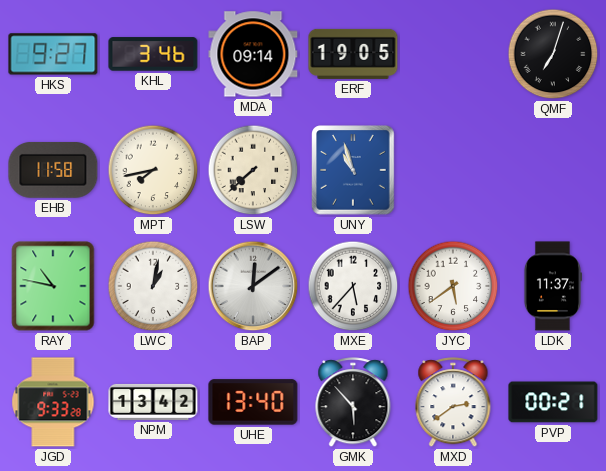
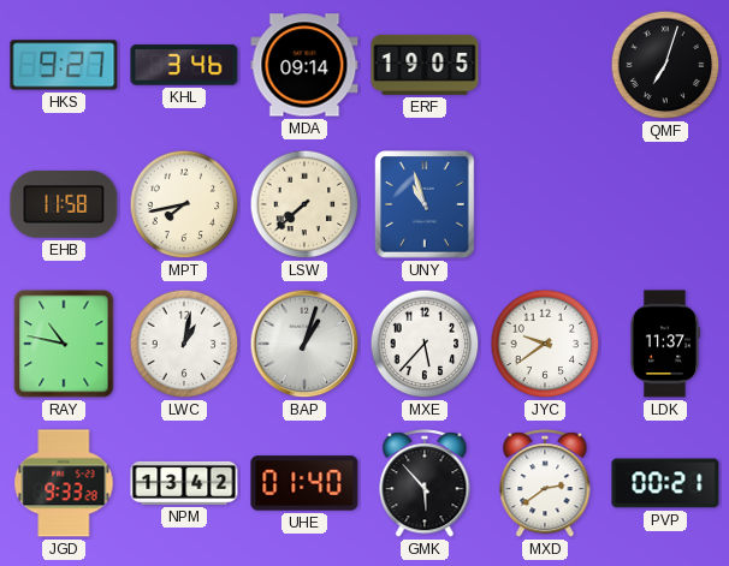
BAP: 12:09 -> 1:03
JYC: 5:39 -> 9:39
UHE: 13:40 -> 01:40
